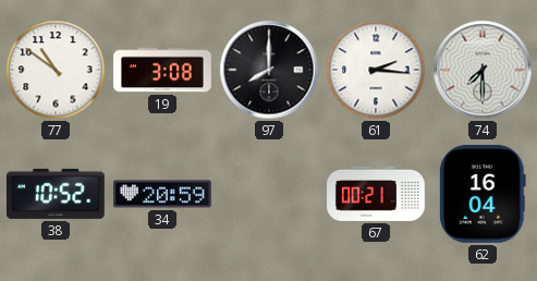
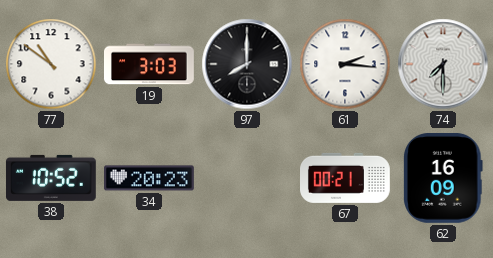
19: 3:08 -> 3:03
34: 20:59 -> 20:23
62: 16:04 -> 16:09
